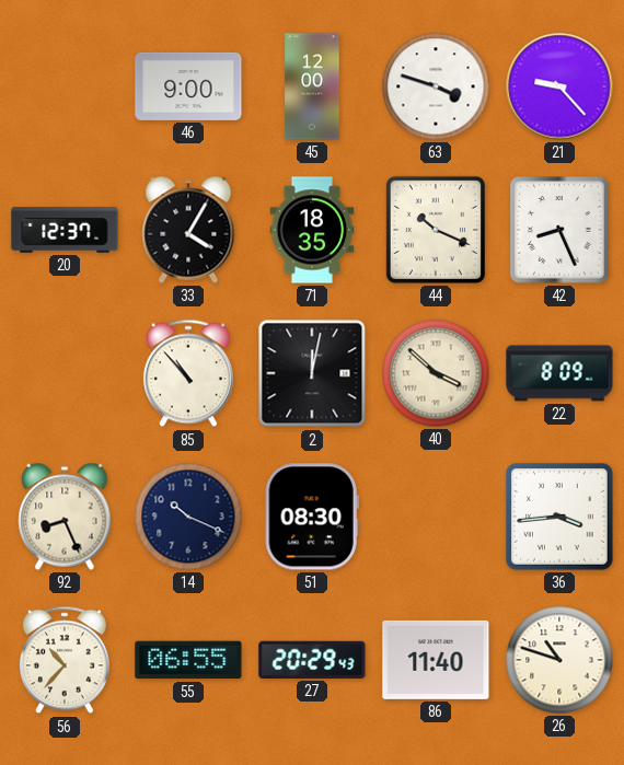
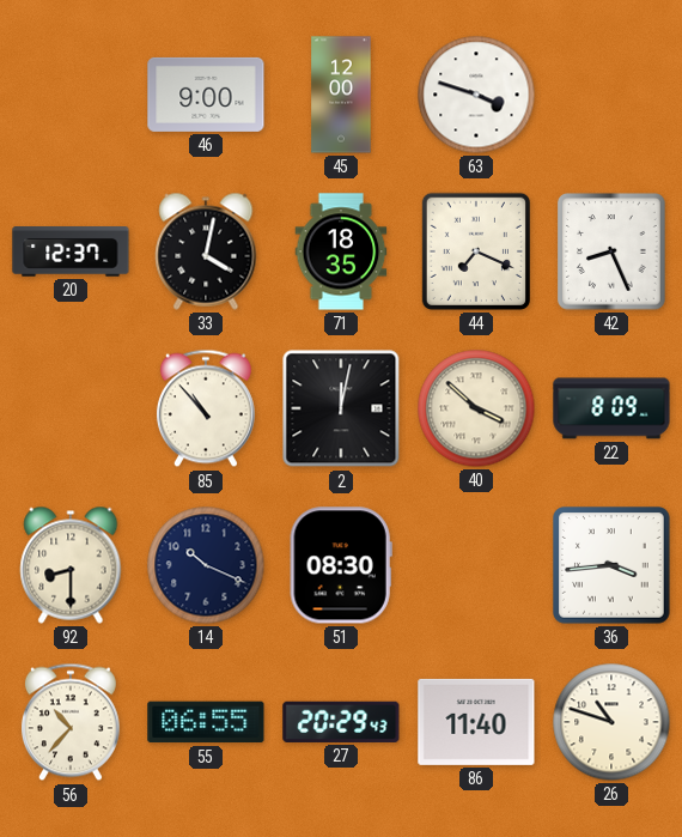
21: 9:23 -> none
33: 4:05 -> 4:02
44: 10:19 -> 7:19
92: 8:26 -> 8:30
